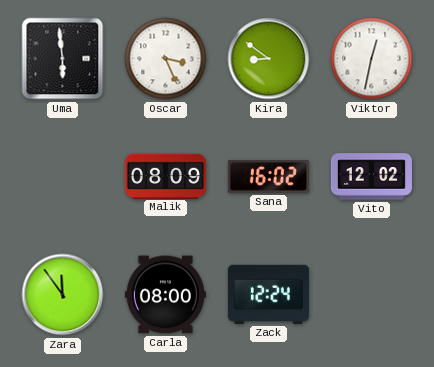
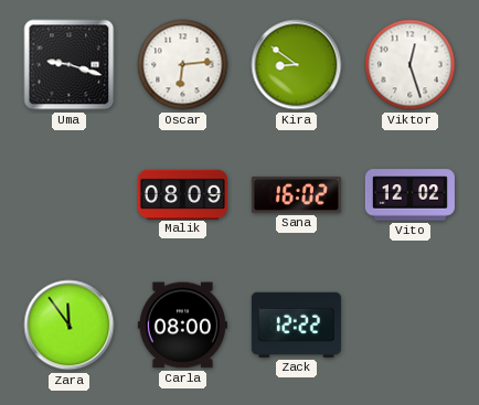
Uma: 5:59 -> 9:18
Oscar: 3:26 -> 6:14
Viktor: 12:32 -> 12:27
Zack: 12:24 -> 12:22
